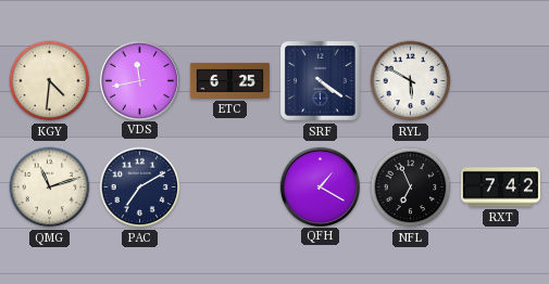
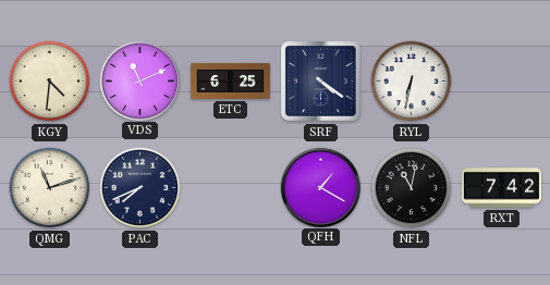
VDS: 11:43 -> 11:11
RYL: 5:50 -> 6:32
PAC: 7:10 -> 7:41
NFL: 6:56 -> 11:02
